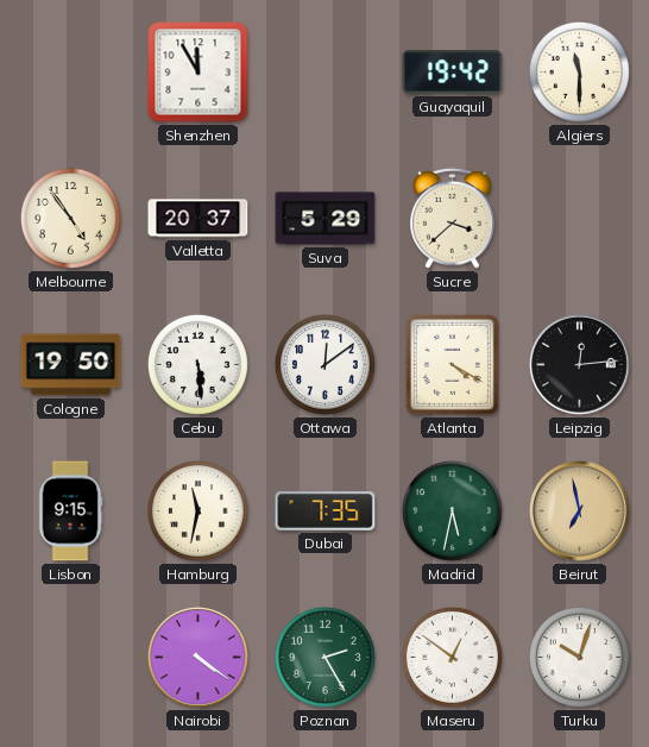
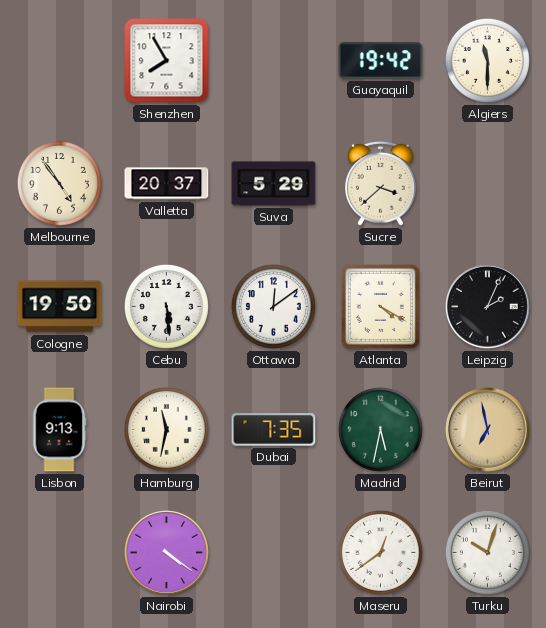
Shenzhen: 11:55 -> 7:55
Leipzig: 12:14 -> 2:04
Lisbon: 9:15 -> 9:13
Poznan: 2:25 -> none
Maseru: 12:51 -> 12:39
